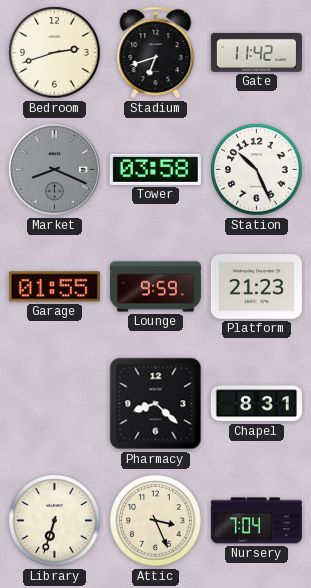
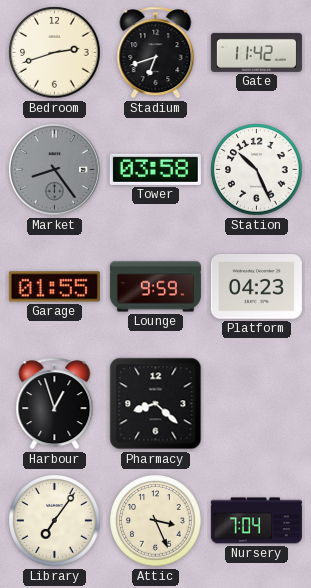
Market: 8:19 -> 8:24
Platform: 21:23 -> 04:23
Harbour: none -> 12:57
Chapel: 8:31 -> none
Library: 6:33 -> 7:06
